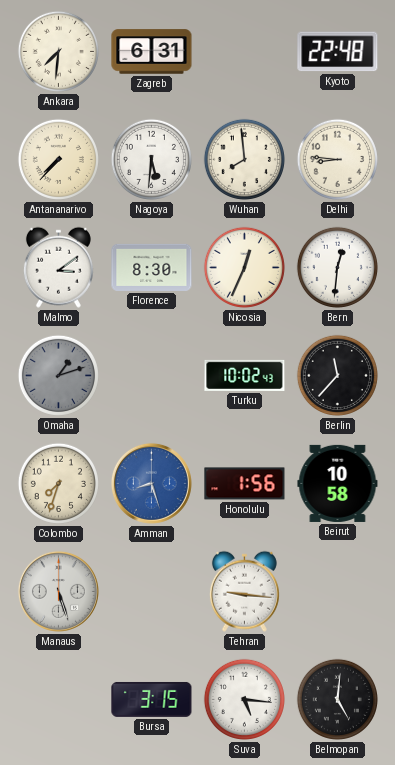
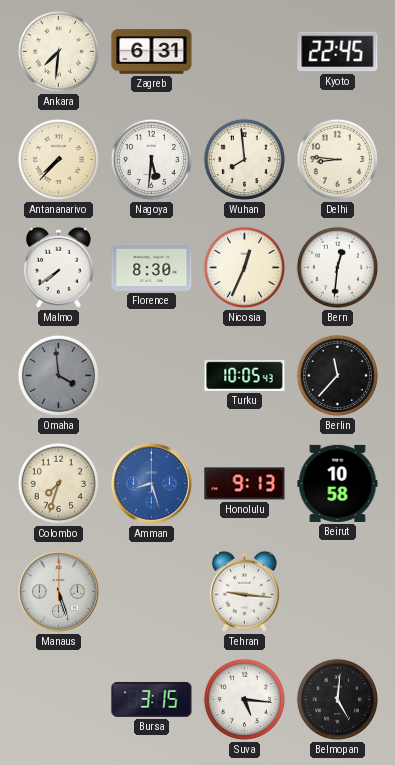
Kyoto: 22:48 -> 22:45
Malmo: 3:09 -> 7:39
Omaha: 1:12 -> 3:59
Turku: 10:02 -> 10:05
Honolulu: 1:56 -> 9:13
